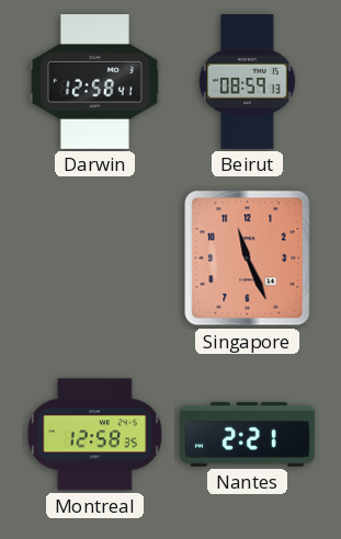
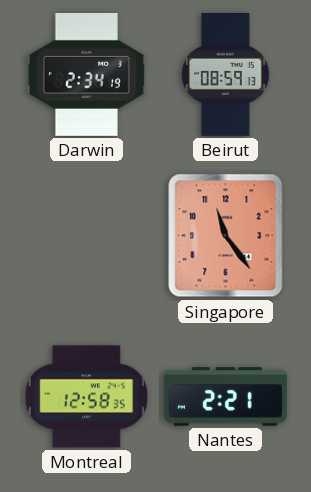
Darwin: 12:58 -> 2:34
Singapore: 11:26 -> 11:24
